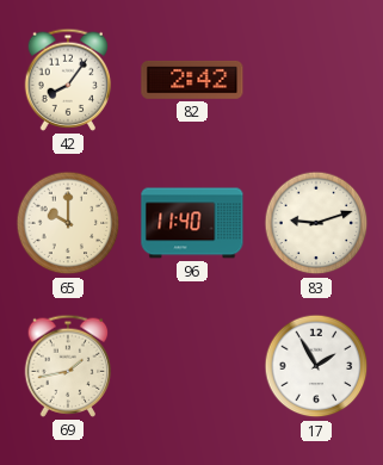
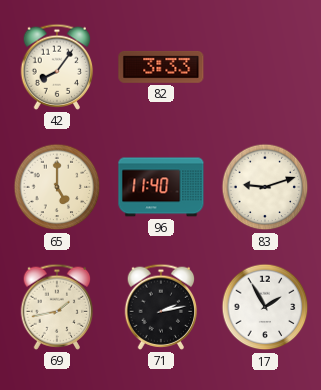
82: 2:42 -> 3:33
65: 10:00 -> 5:00
71: none -> 2:13
